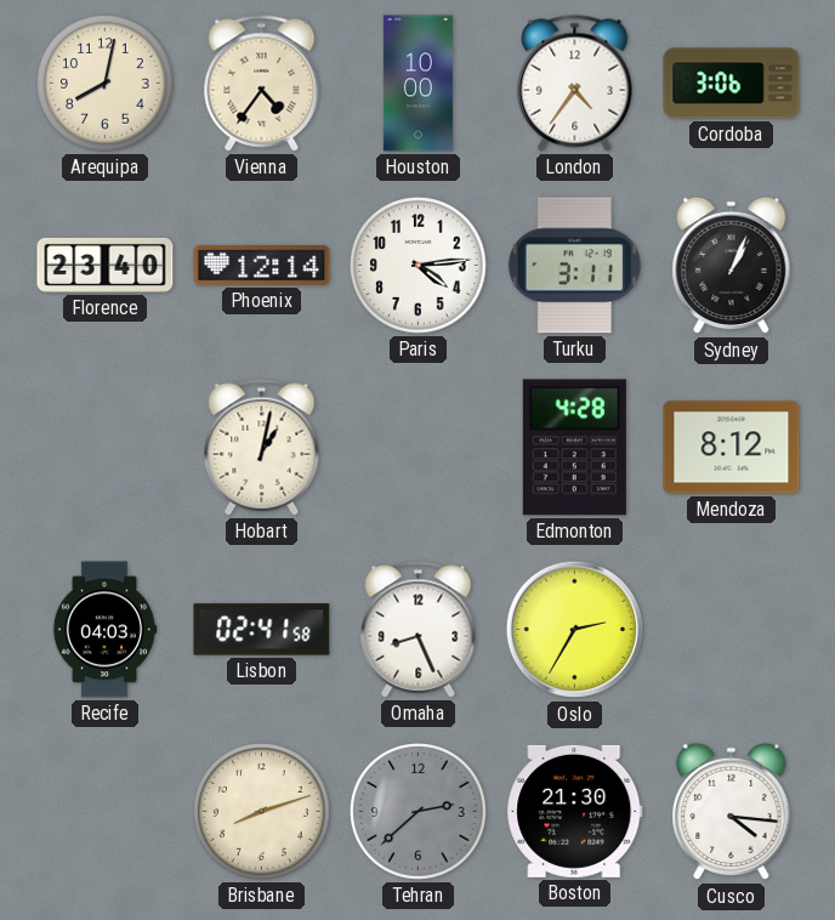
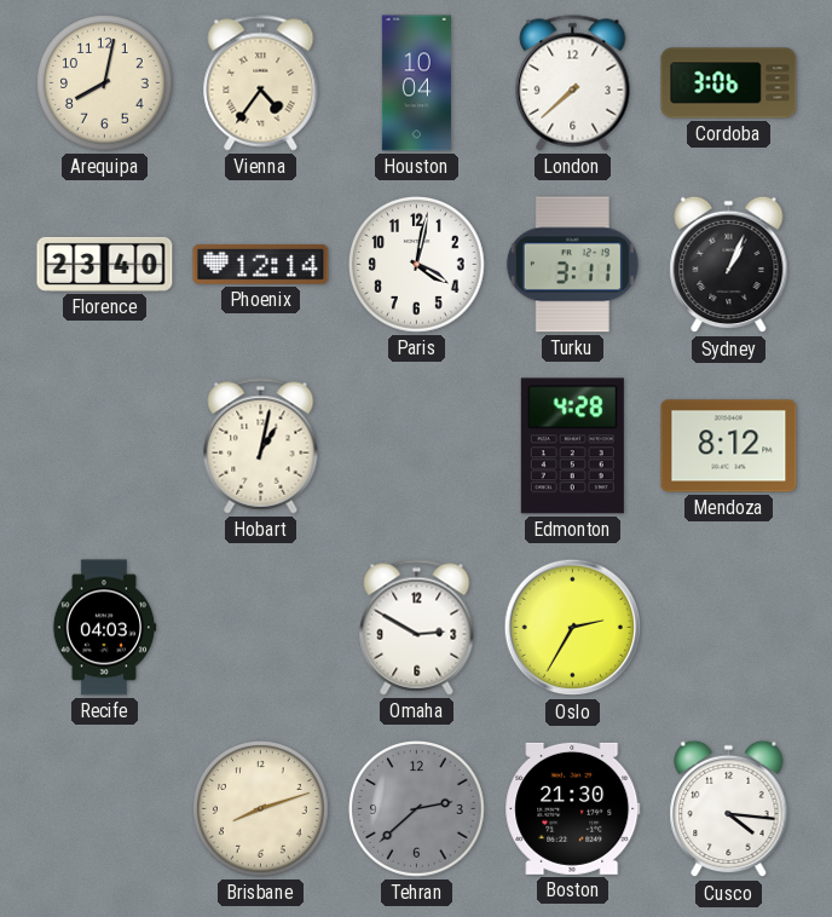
Houston: 10:00 -> 10:04
London: 4:36 -> 7:38
Paris: 4:14 -> 4:02
Lisbon: 02:41 -> none
Omaha: 8:26 -> 2:50
